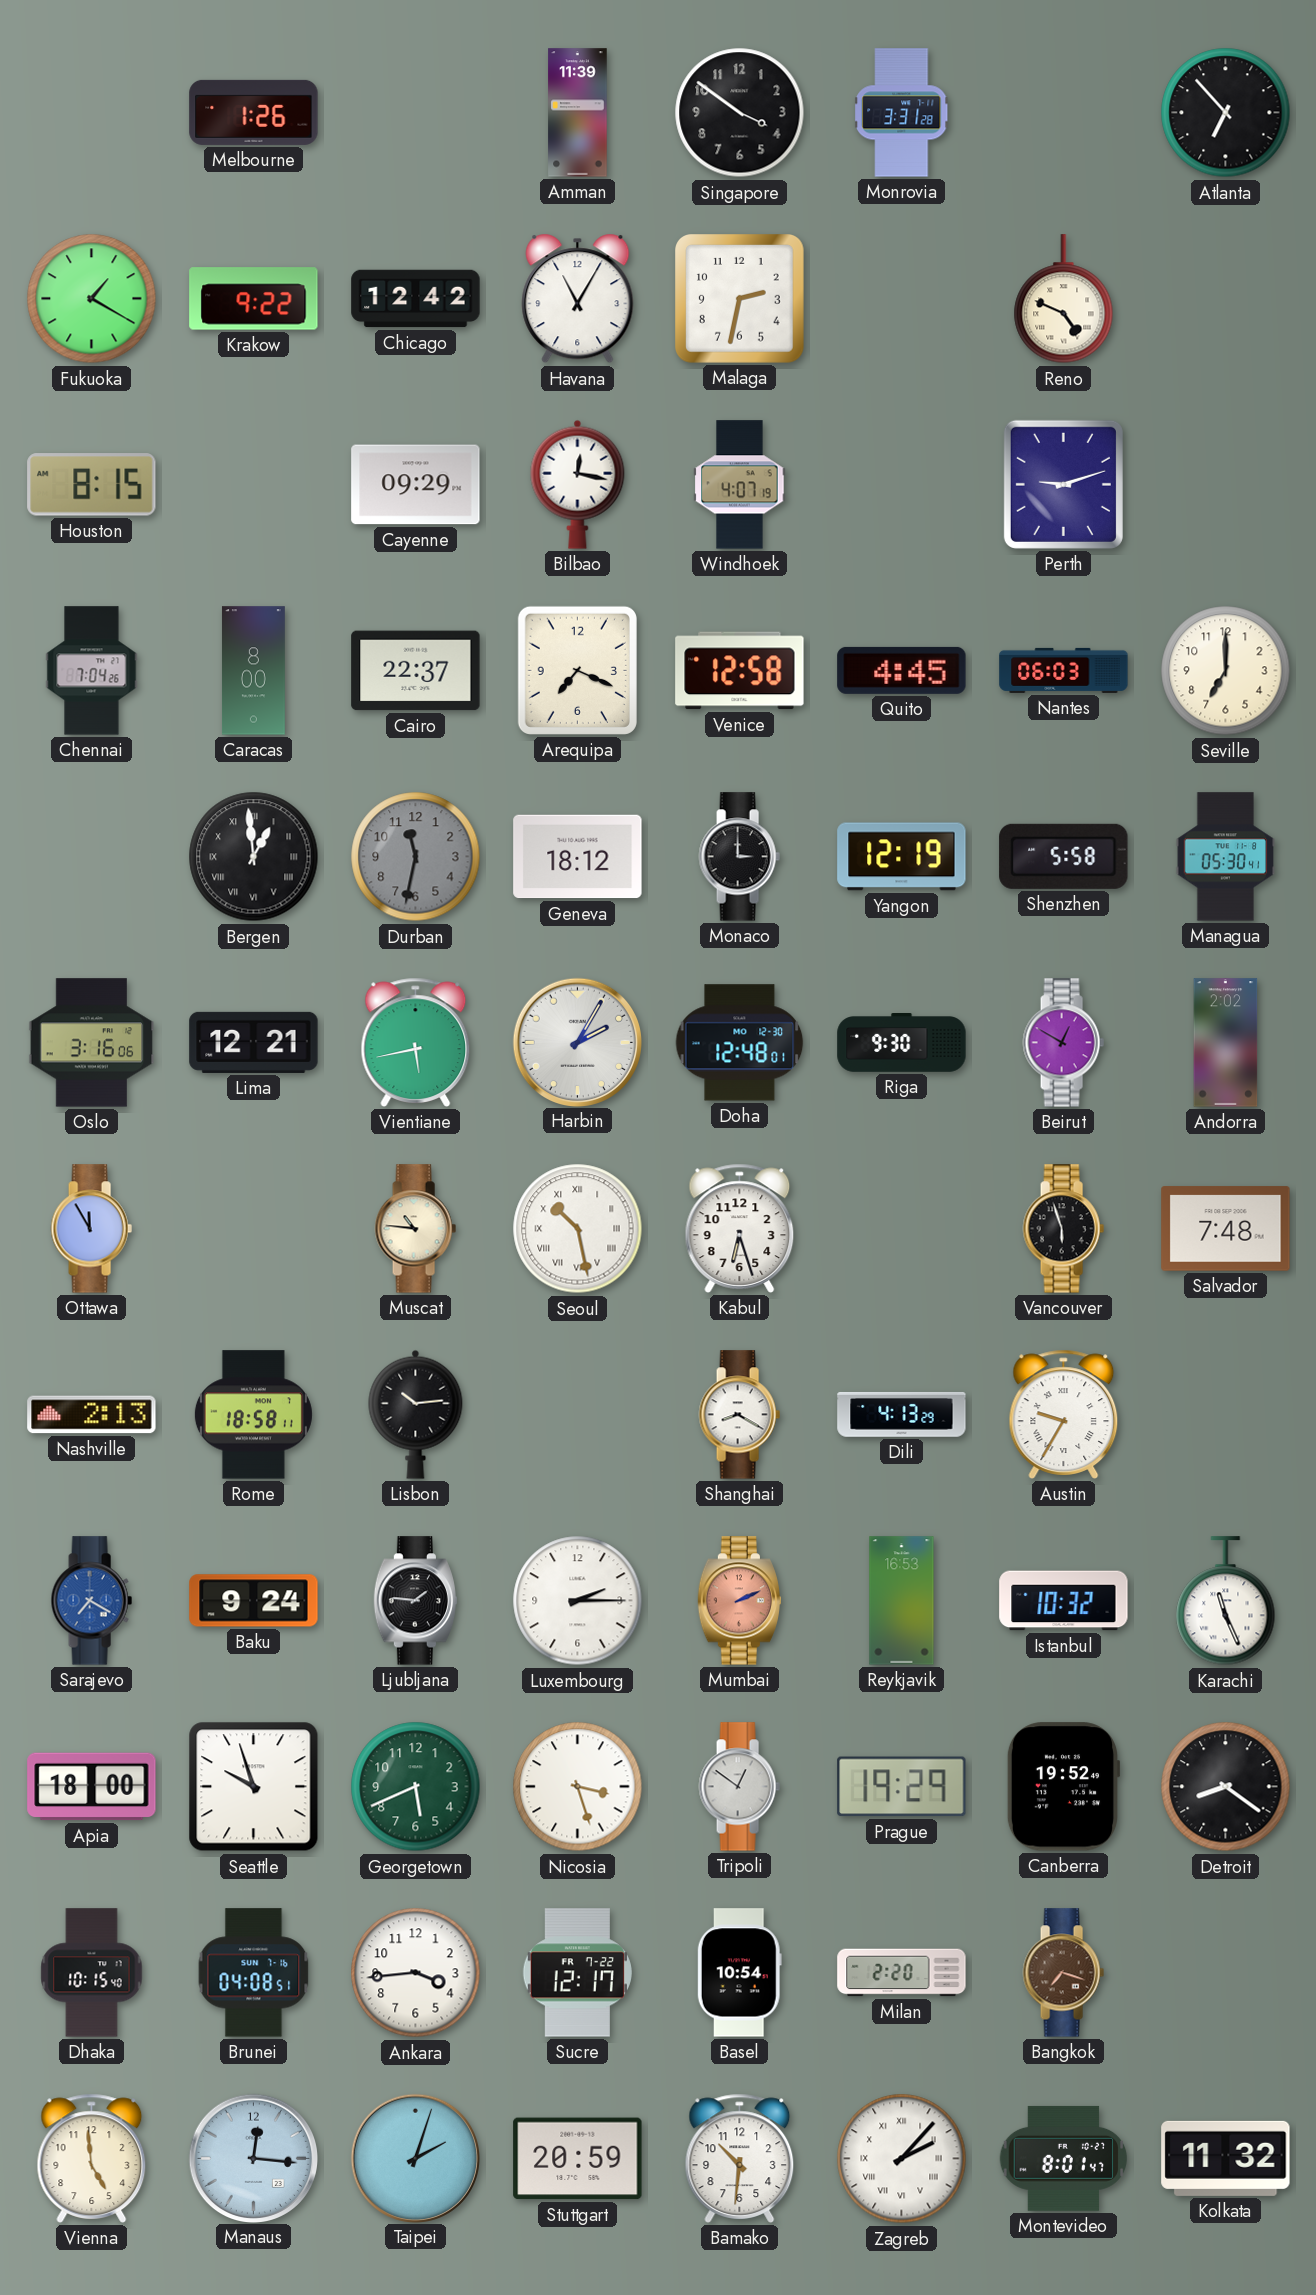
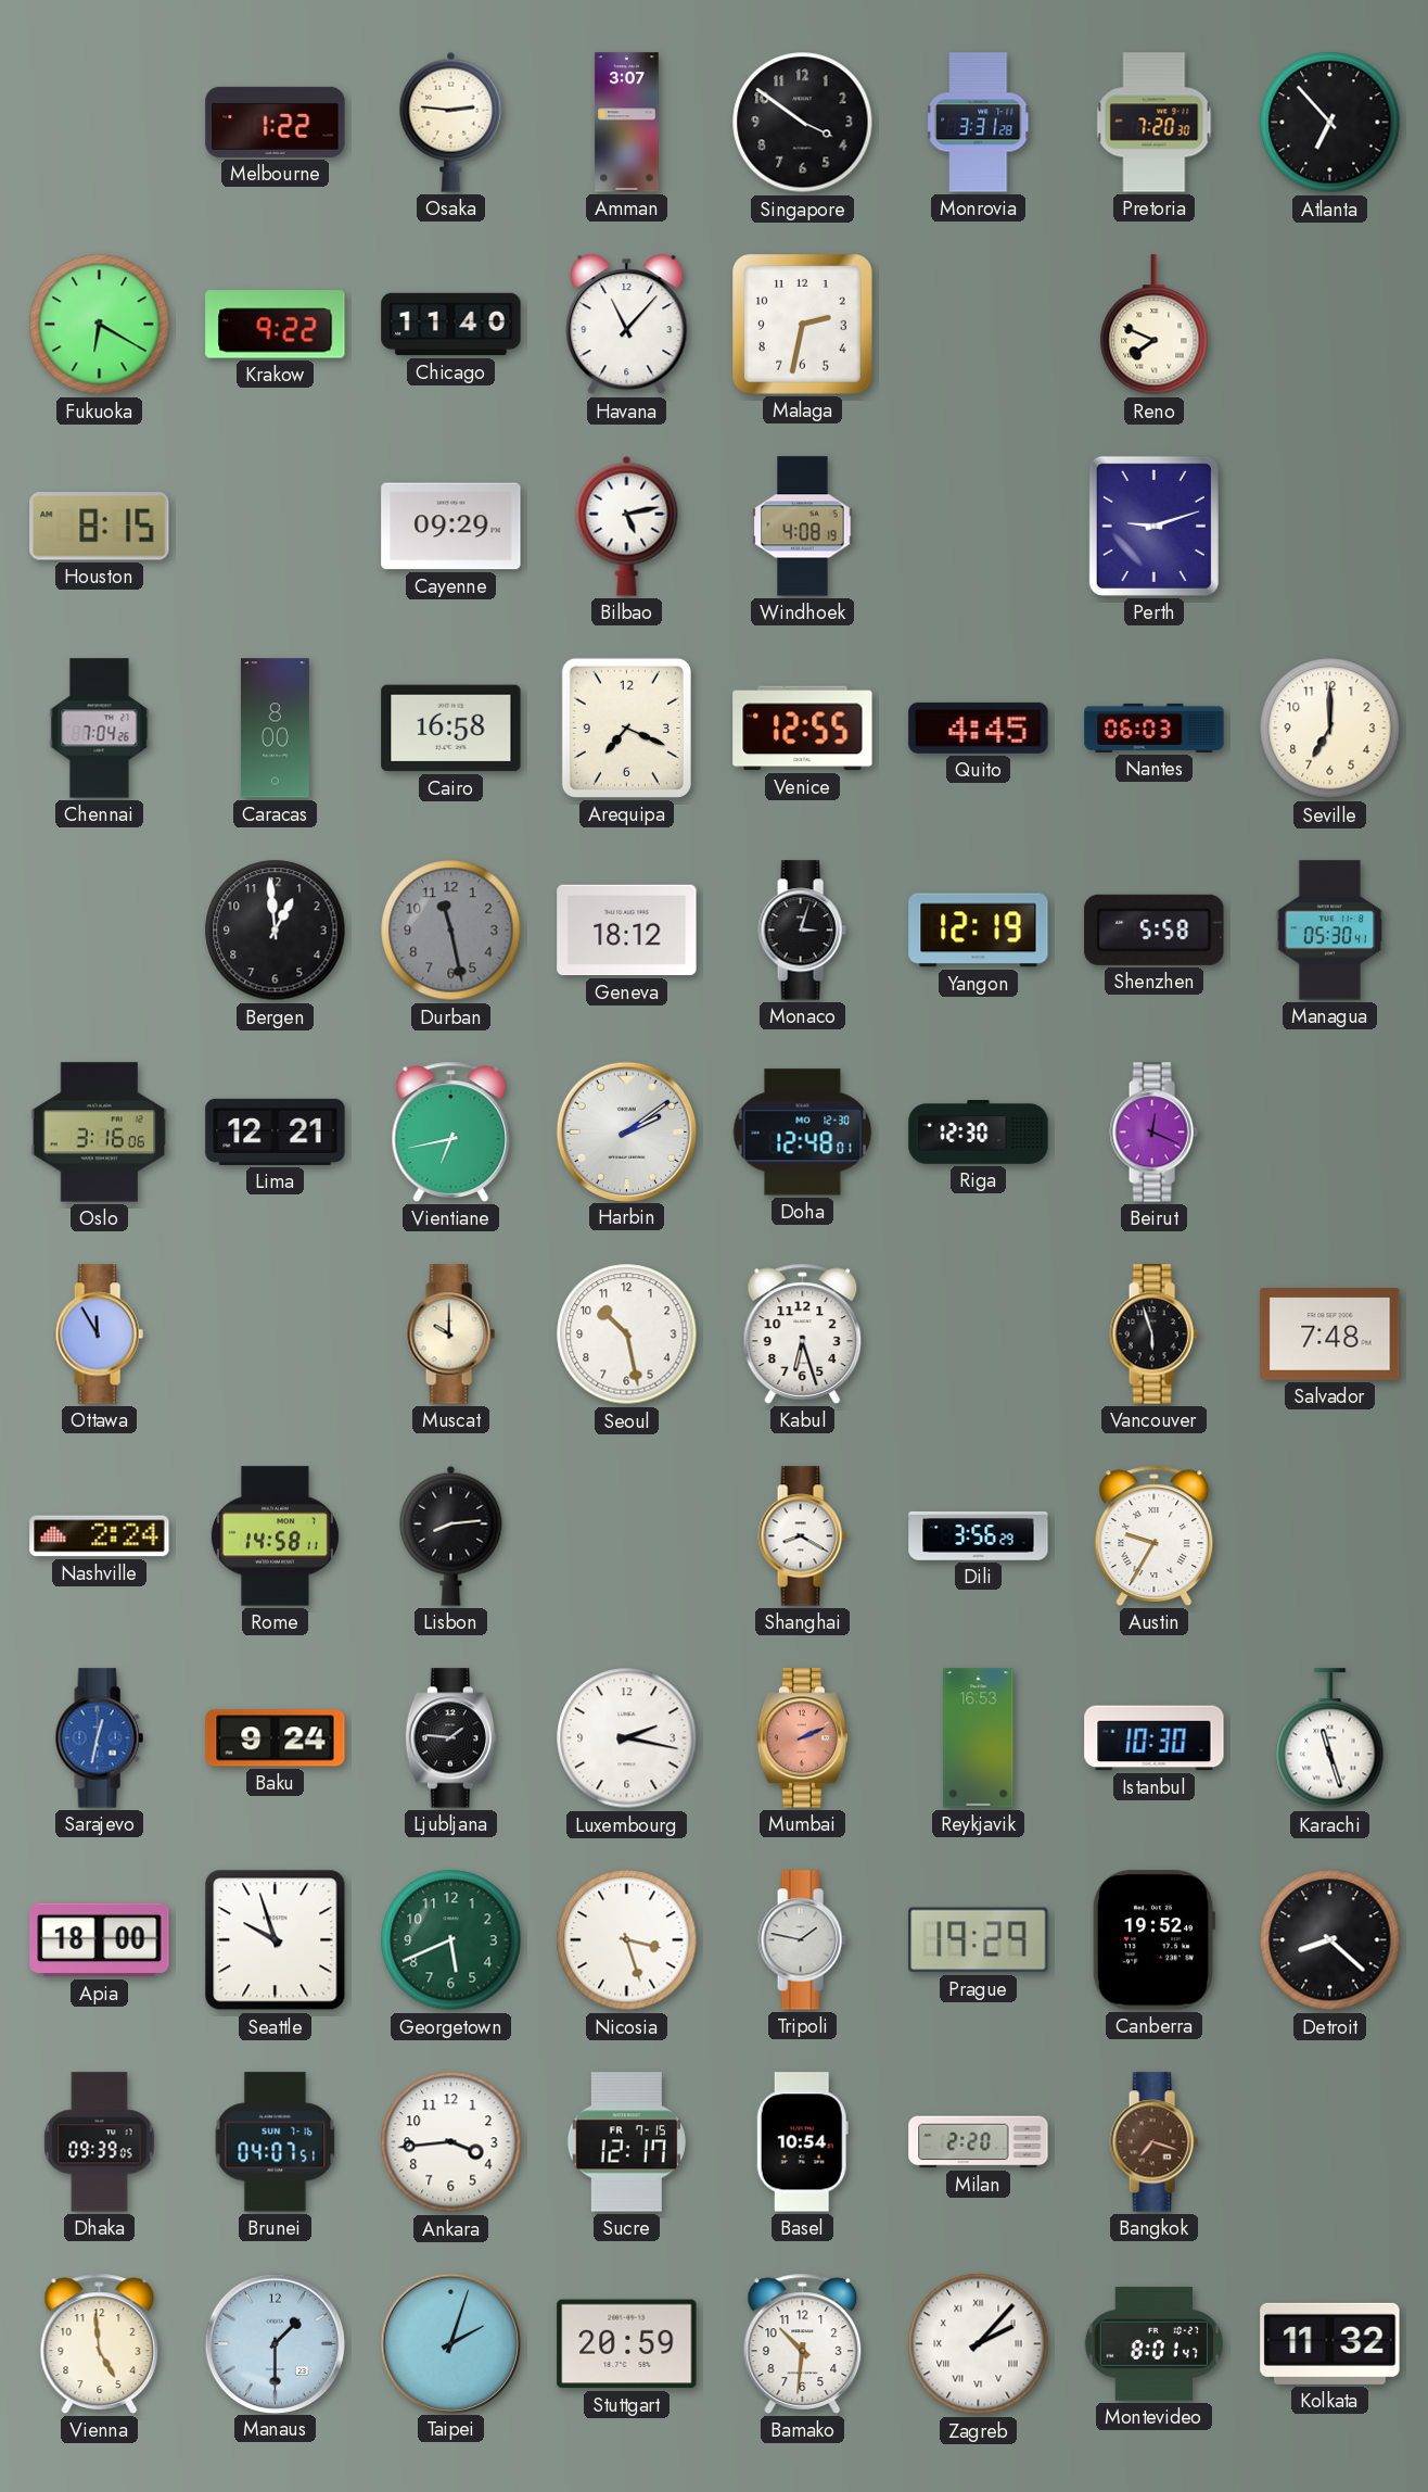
Melbourne: 1:26 -> 1:22
Osaka: none -> 2:46
Amman: 11:39 -> 3:07
Pretoria: none -> 7:20
Fukuoka: 1:20 -> 6:20
Chicago: 12:42 -> 11:40
Havana: 11:05 -> 11:07
Reno: 4:49 -> 7:49
Bilbao: 12:17 -> 5:13
Windhoek: 4:07 -> 4:08
Cairo: 22:37 -> 16:58
Venice: 12:58 -> 12:55
Bergen numerals: Roman -> Arabic
Durban: 11:32 -> 11:28
Monaco: 3:00 -> 3:03
Vientiane: 5:43 -> 6:43
Harbin: 2:05 -> 2:09
Riga: 9:30 -> 12:30
Beirut: 12:50 -> 12:19
Andorra: 2:02 -> none
Muscat: 10:46 -> 10:00
Seoul numerals: Roman -> Arabic
Nashville: 2:13 -> 2:24
Rome: 18:58 -> 14:58
Lisbon: 10:14 -> 8:14
Dili: 4:13 -> 3:56
Sarajevo: 7:20 -> 12:32
Luxembourg: 2:15 -> 2:17
Istanbul: 10:32 -> 10:30
Karachi: 11:26 -> 11:27
Tripoli: 12:51 -> 1:47
Detroit: 8:21 -> 8:22
Dhaka: 10:15 -> 09:39
Brunei: 04:08 -> 04:07
Sucre date: FR 7-22 -> FR 7-15
Manaus: 12:16 -> 1:30
